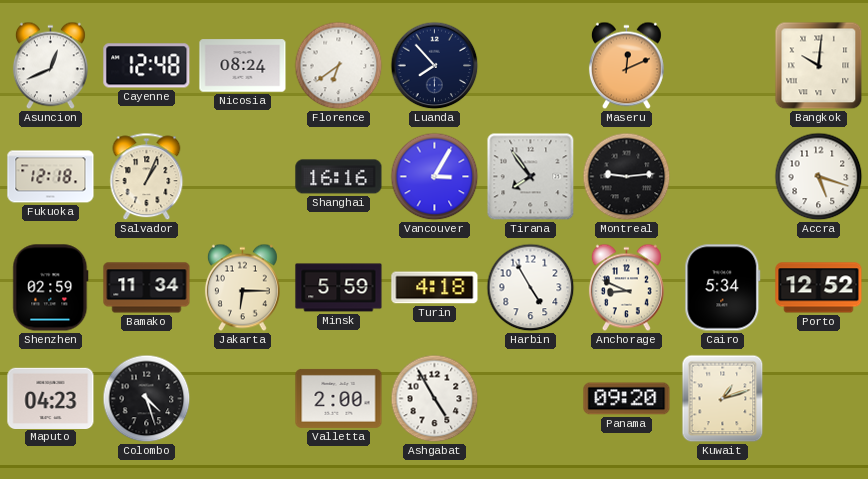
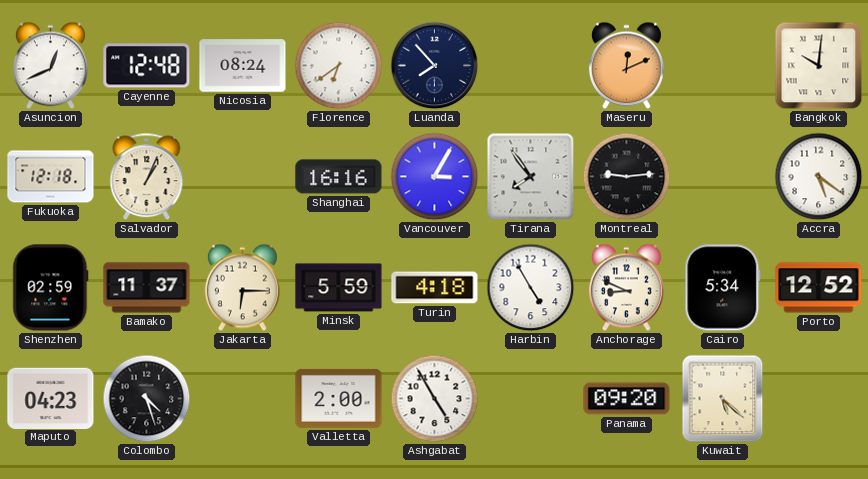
Accra: 5:18 -> 5:21
Bamako: 11:34 -> 11:37
Kuwait: 1:12 -> 5:22
